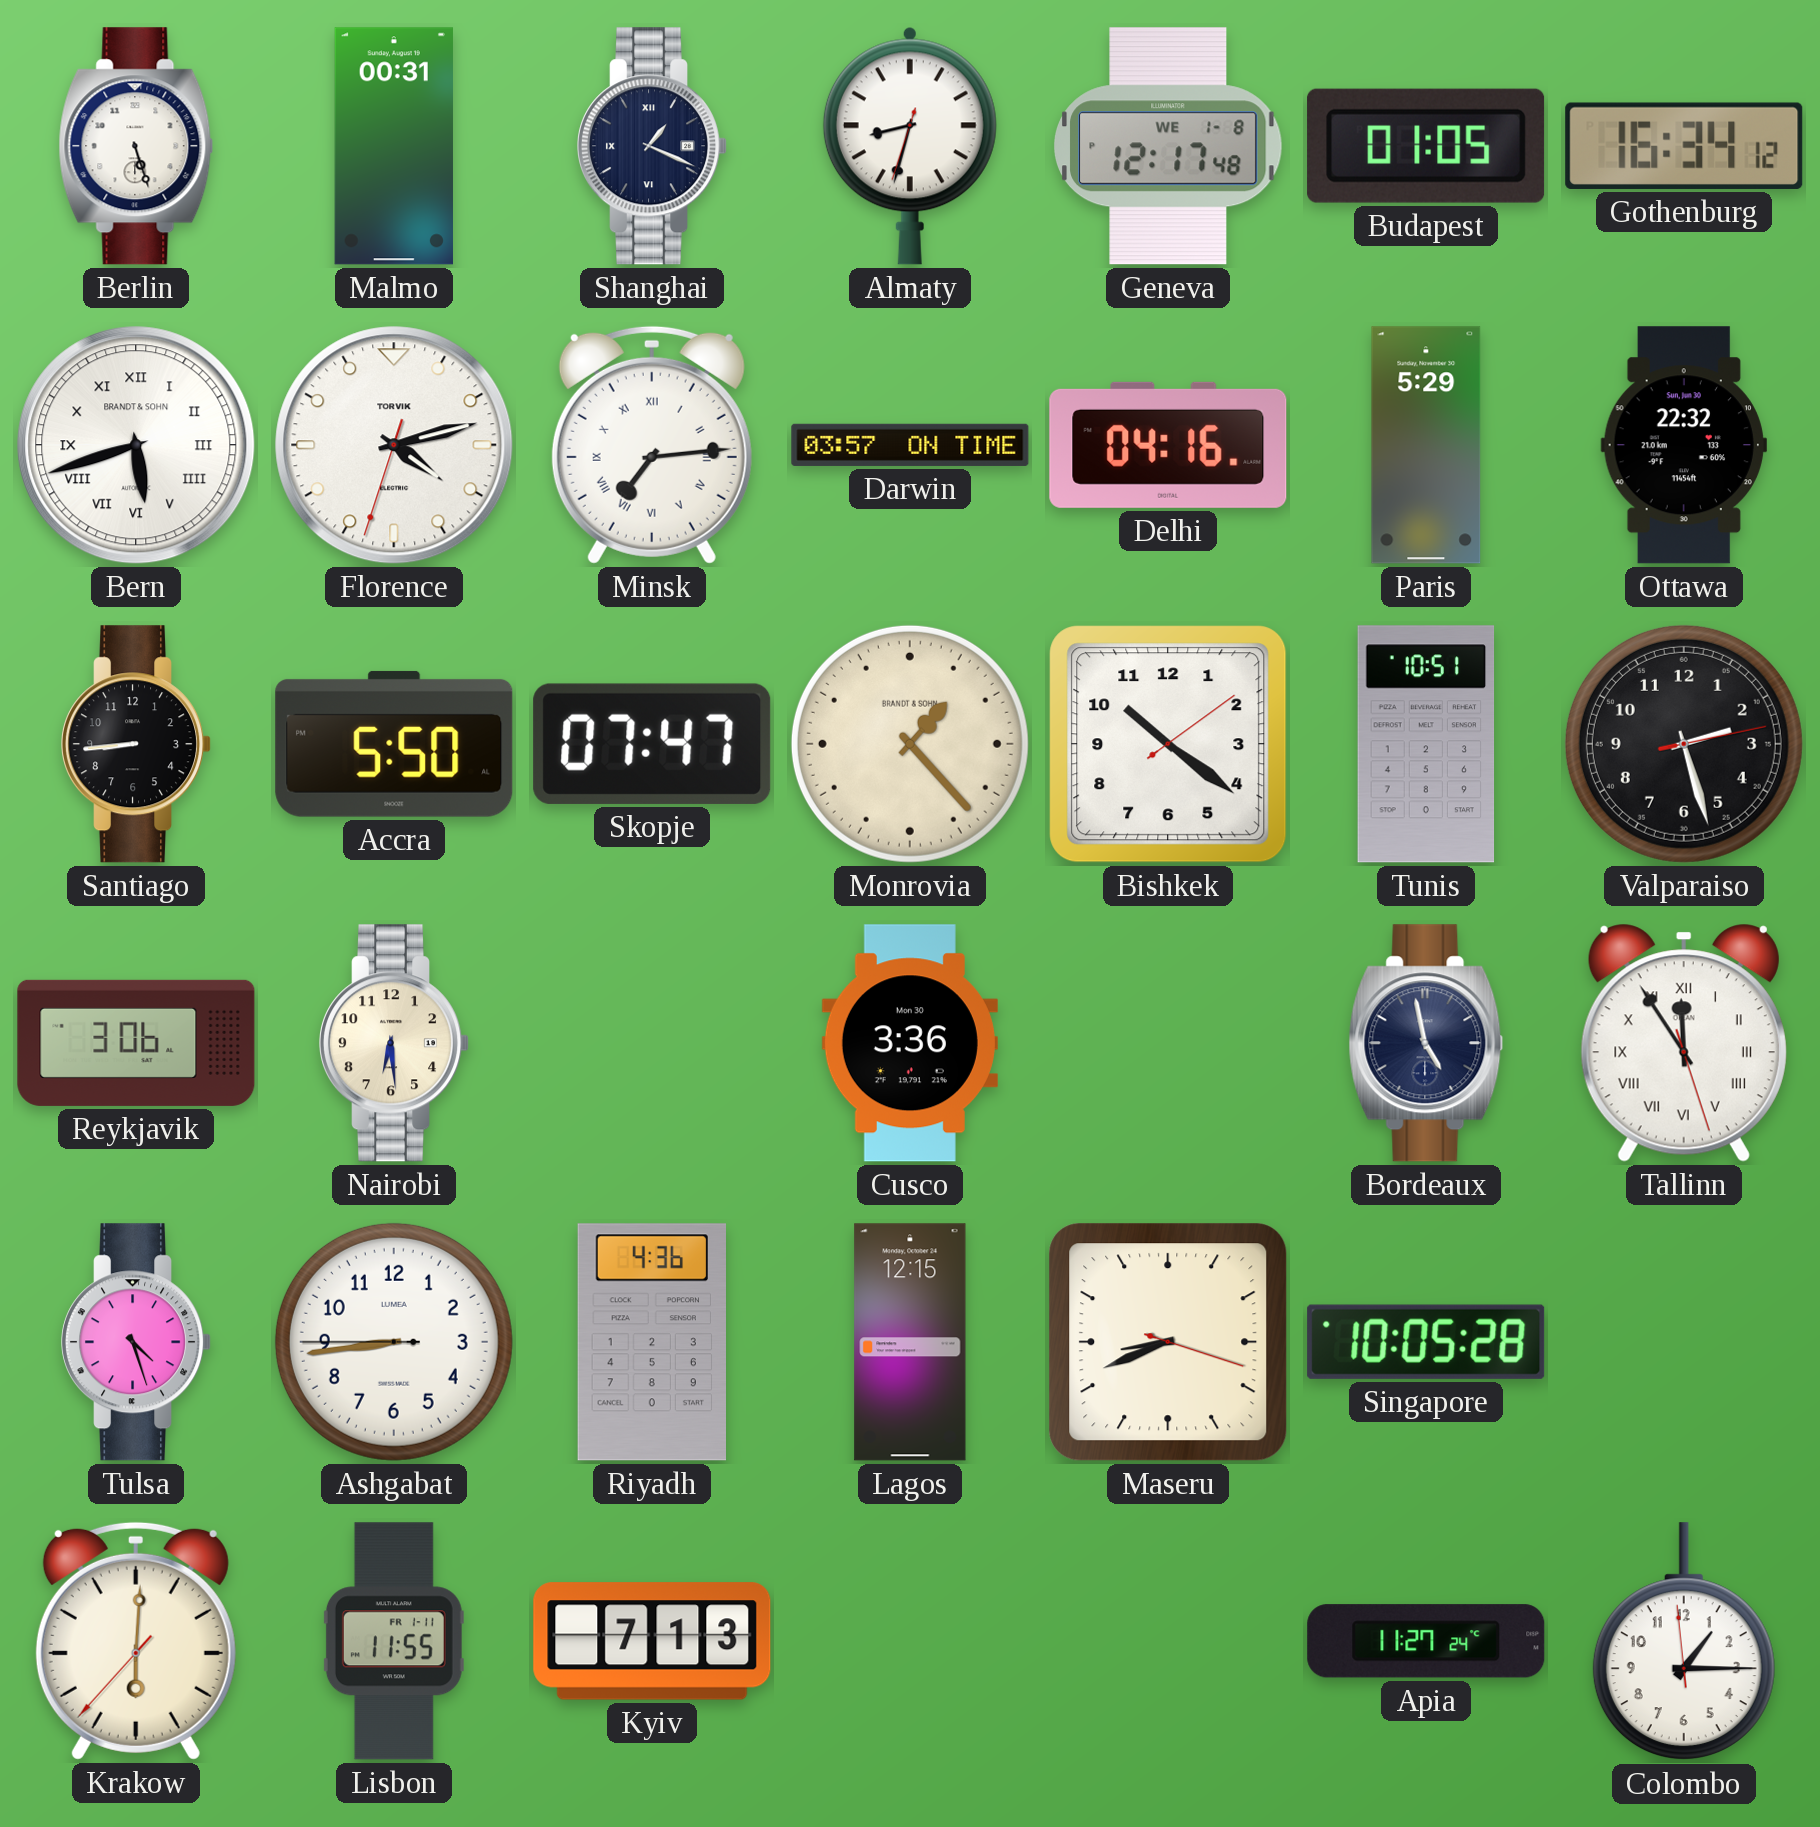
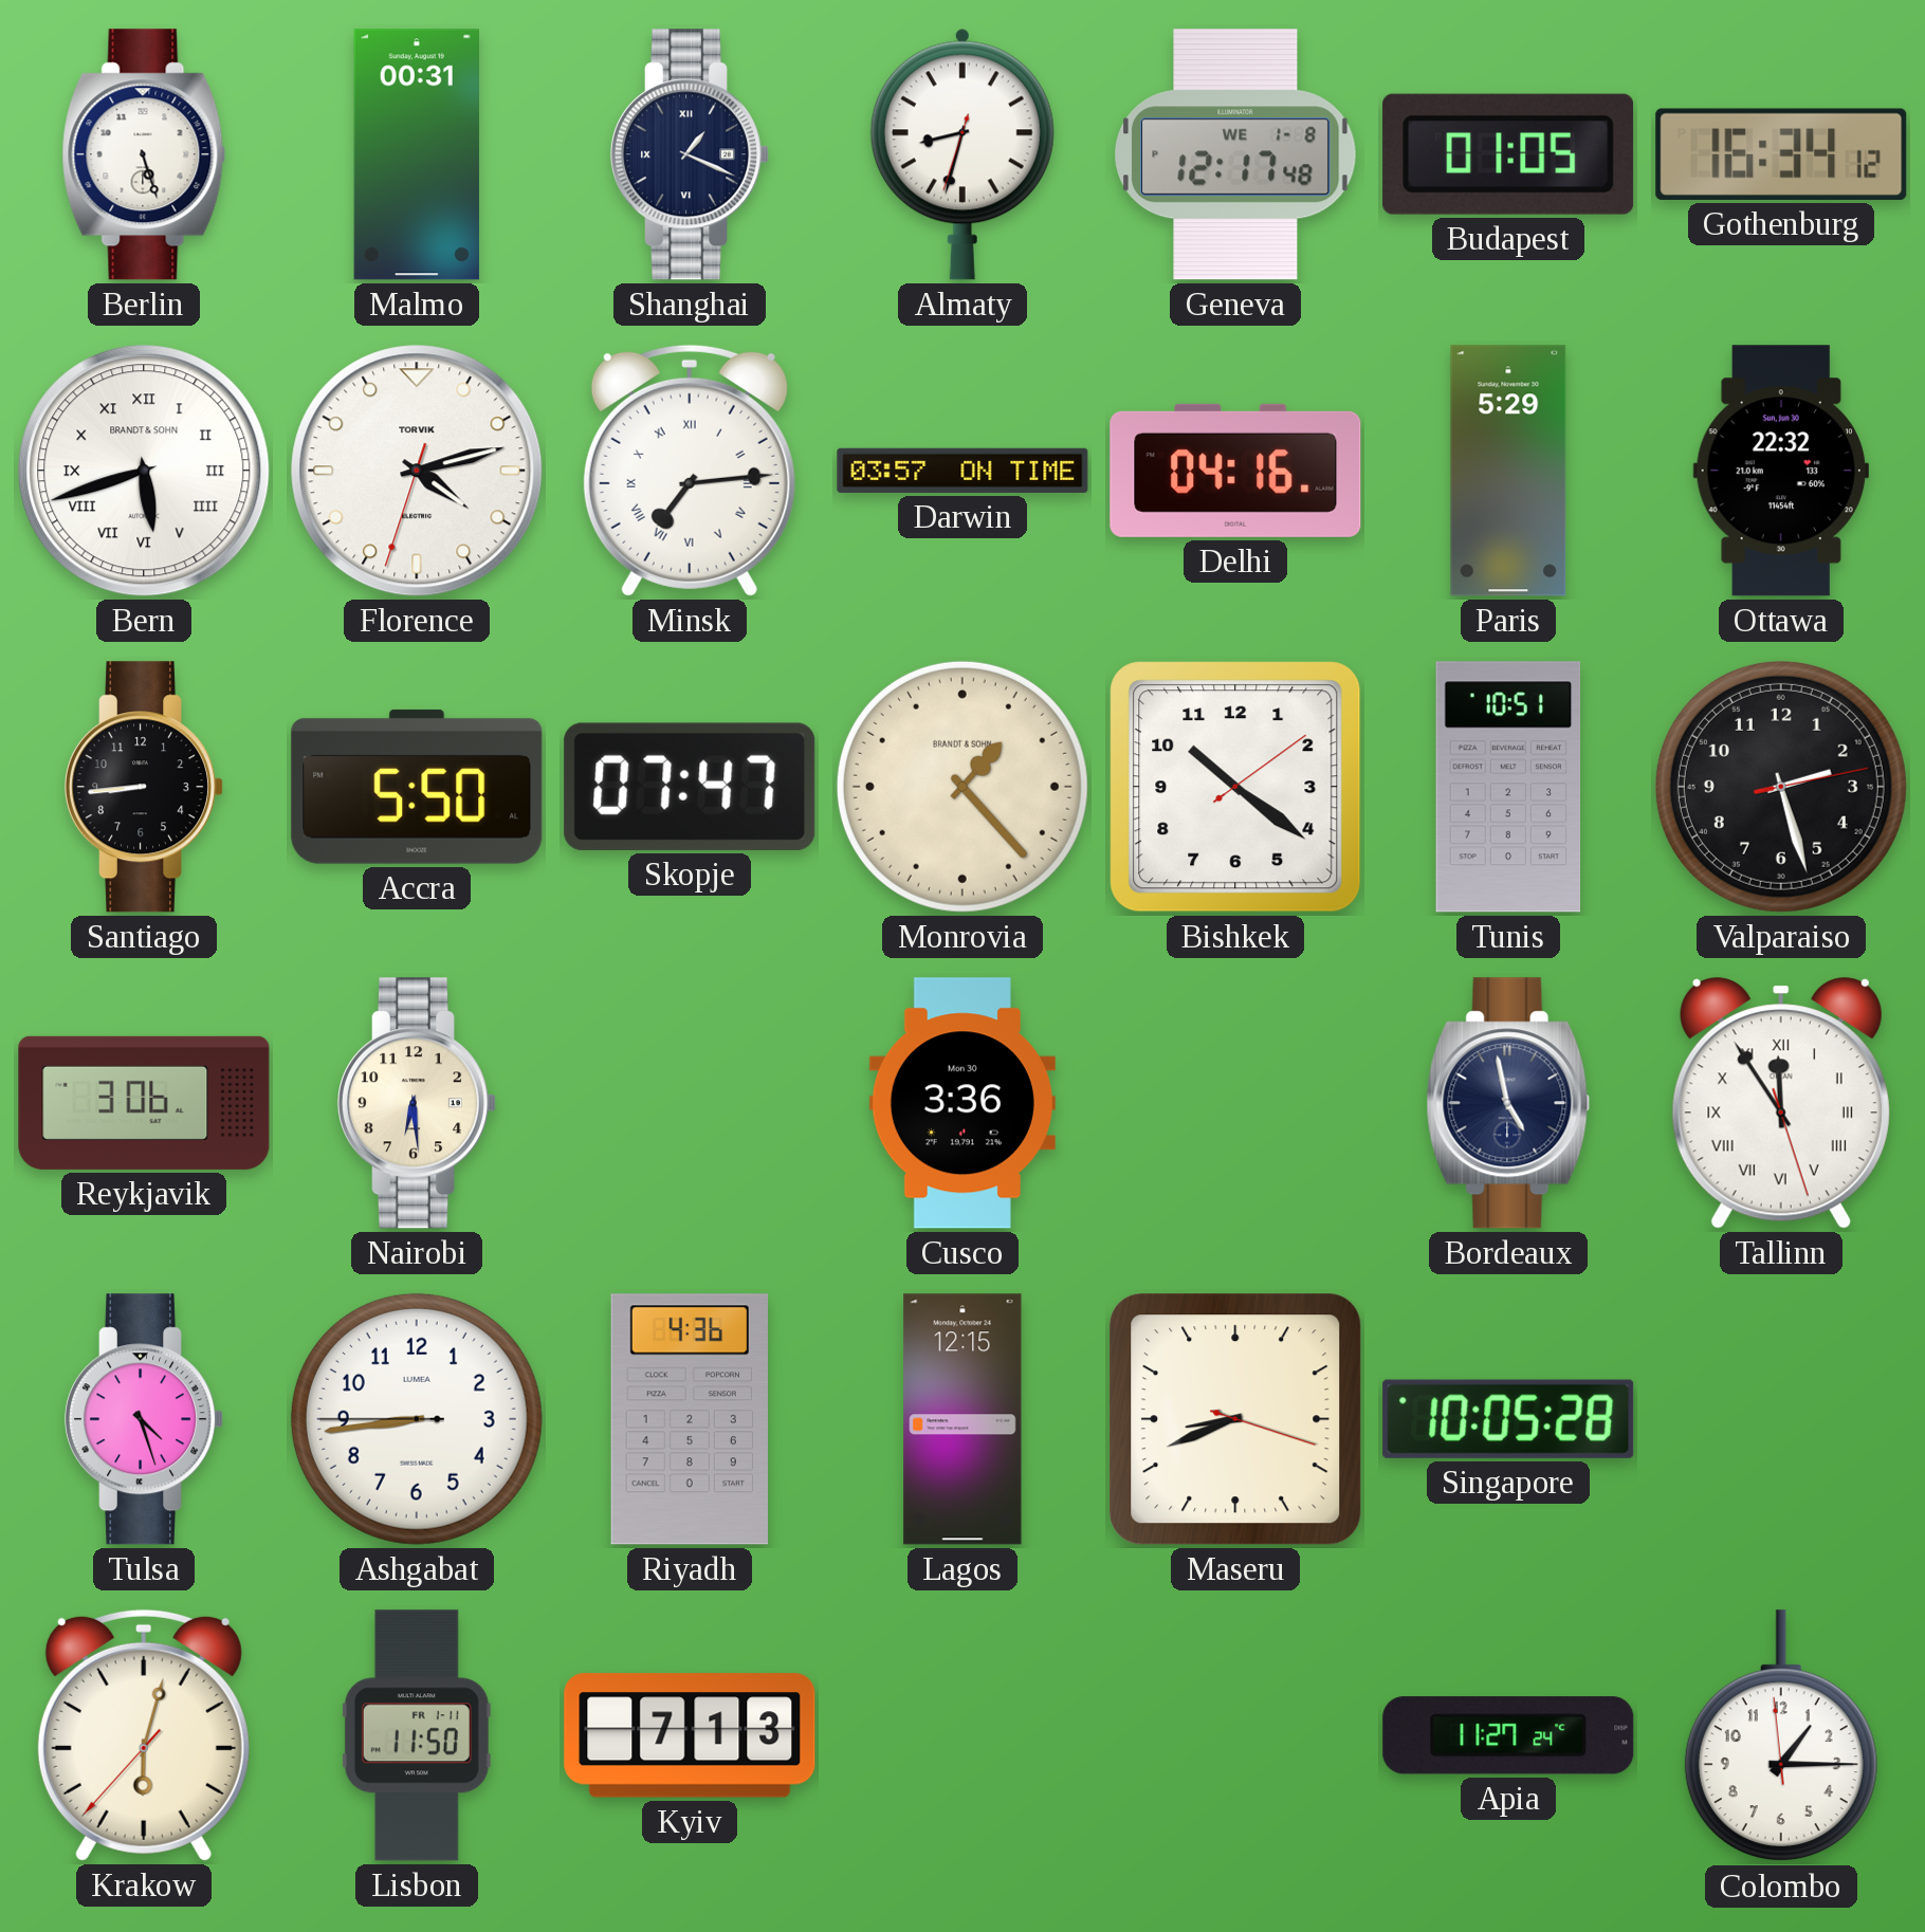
Krakow: 6:00 -> 6:02
Lisbon: 11:55 -> 11:50
